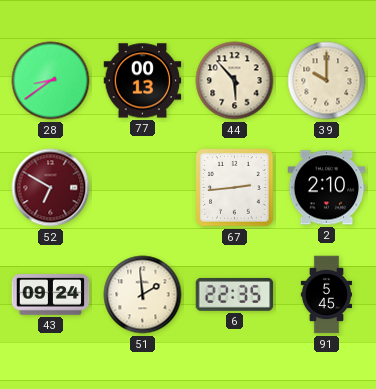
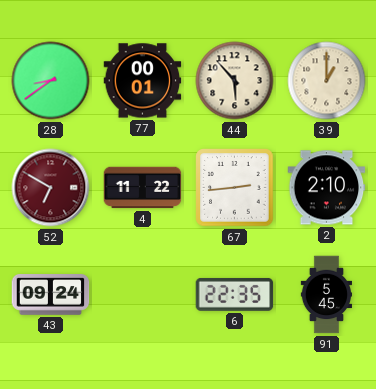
77: 00:13 -> 00:01
39: 10:00 -> 1:00
4: none -> 11:22
51: 1:59 -> none
